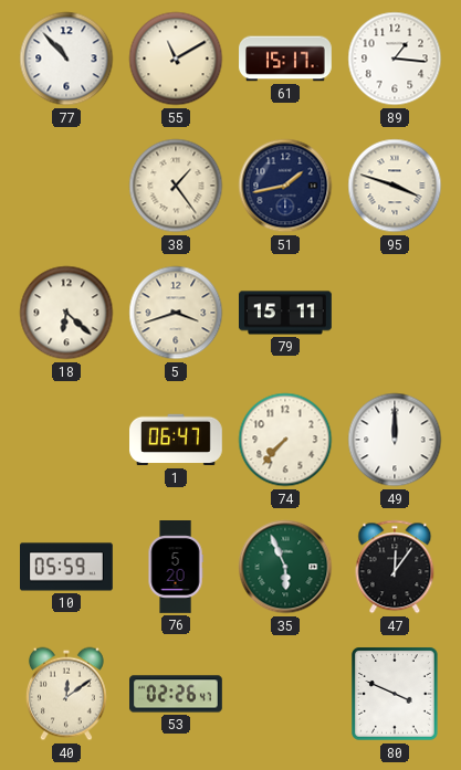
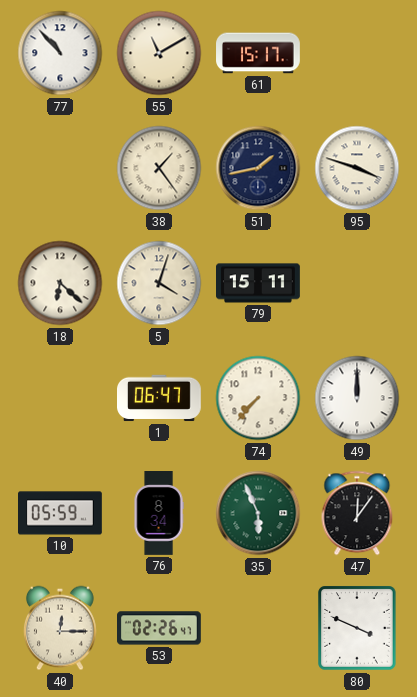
89: 1:16 -> none
5: 3:42 -> 4:03
76: 5:20 -> 8:34
40: 12:09 -> 12:15
